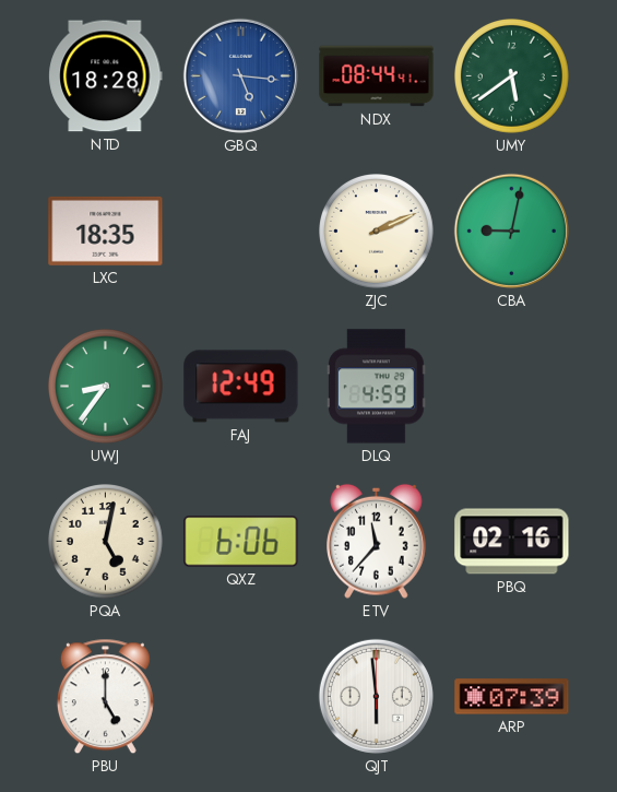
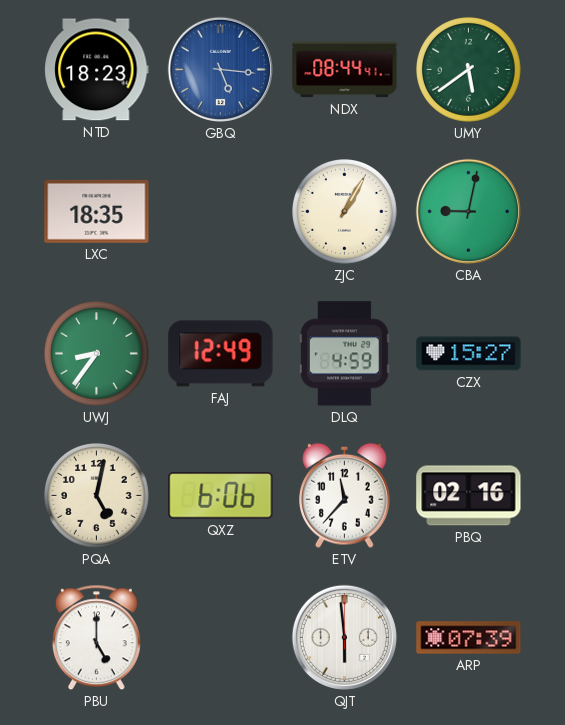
NTD: 18:28 -> 18:23
ZJC: 2:11 -> 1:05
CZX: none -> 15:27
